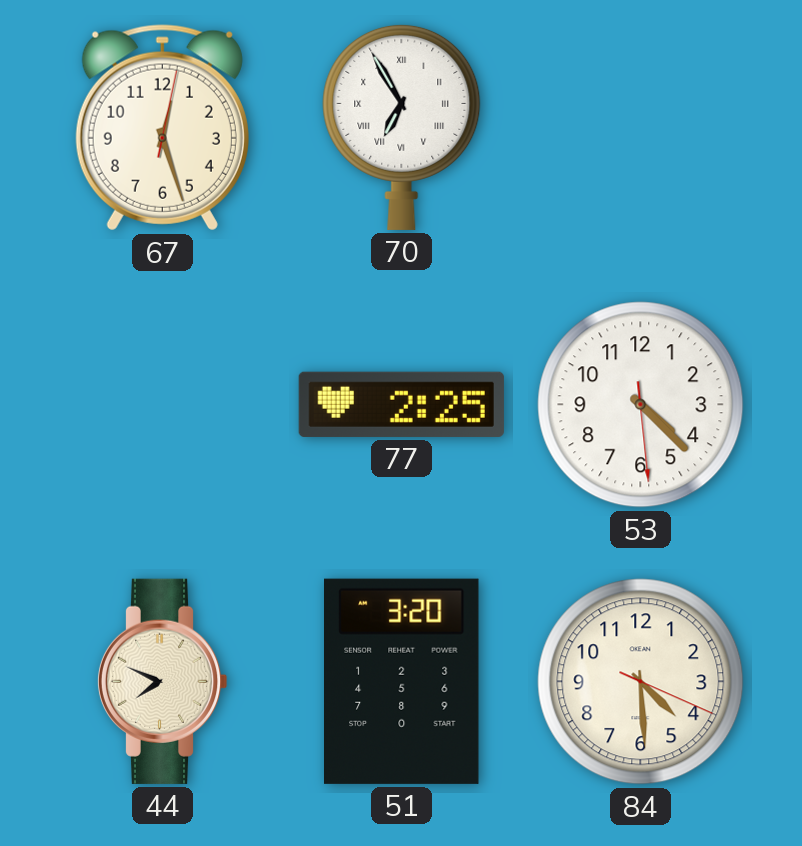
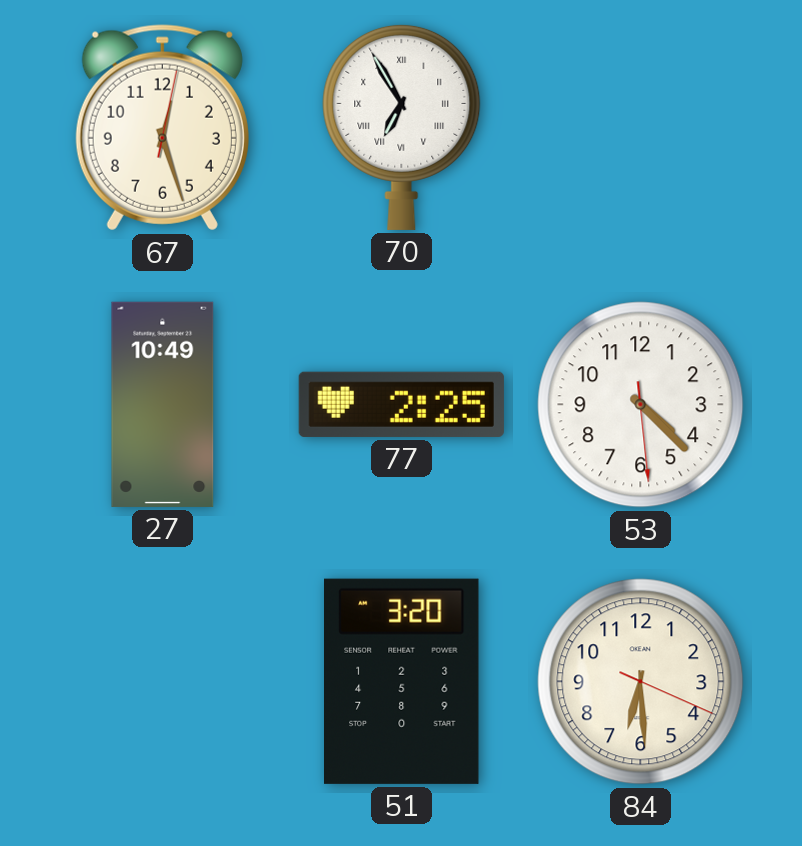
27: none -> 10:49
44: 7:49 -> none
84: 4:29 -> 6:29
